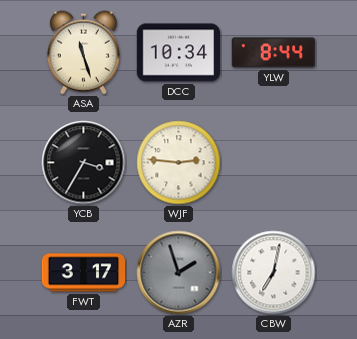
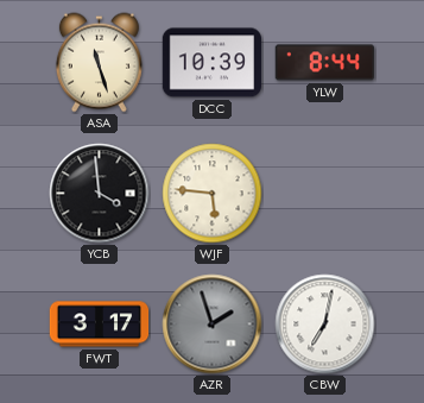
DCC: 10:34 -> 10:39
YCB: 3:35 -> 3:59
WJF: 2:46 -> 5:46
